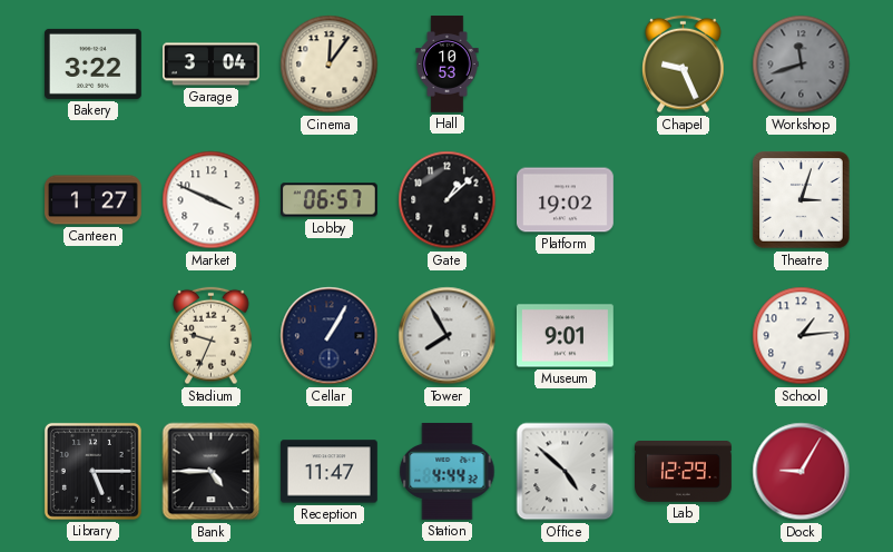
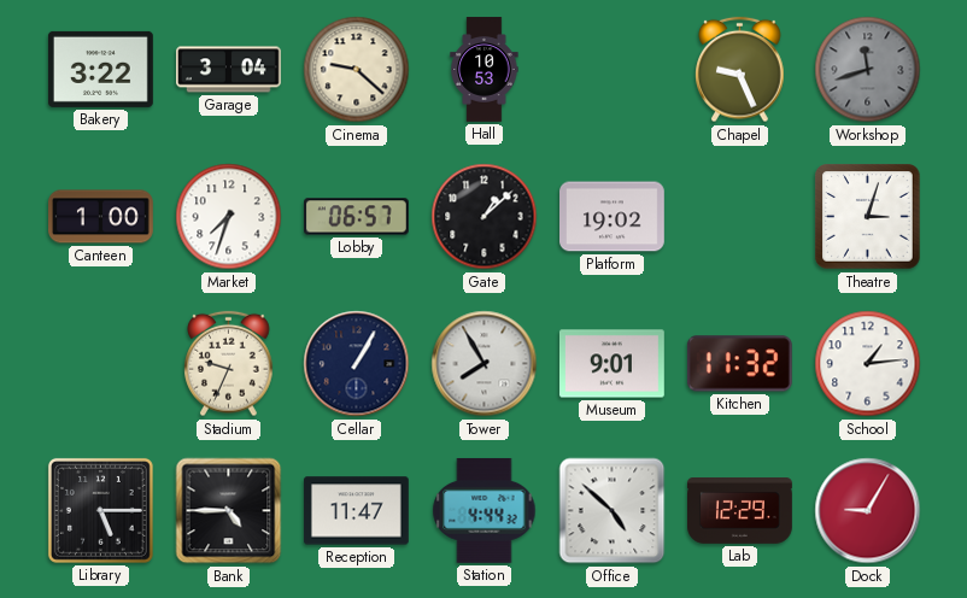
Cinema: 12:06 -> 9:22
Canteen: 1:27 -> 1:00
Market: 3:49 -> 7:33
Kitchen: none -> 11:32
